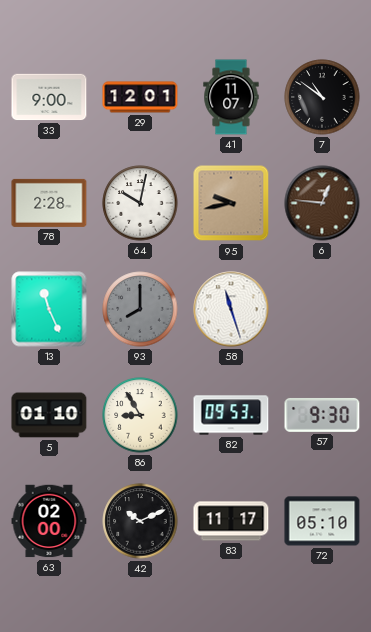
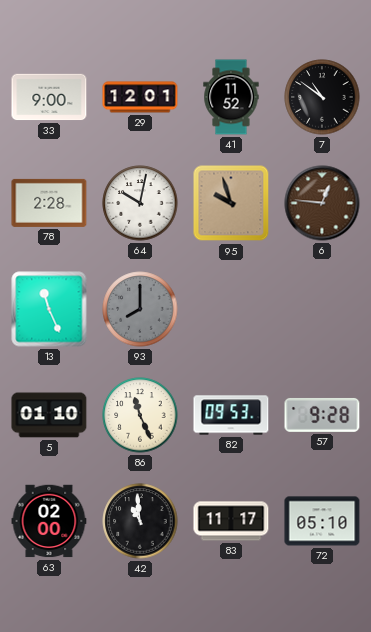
41: 11:07 -> 11:52
95: 9:43 -> 9:57
58: 11:27 -> none
86: 8:55 -> 11:26
57: 9:30 -> 9:28
42: 10:11 -> 10:59
